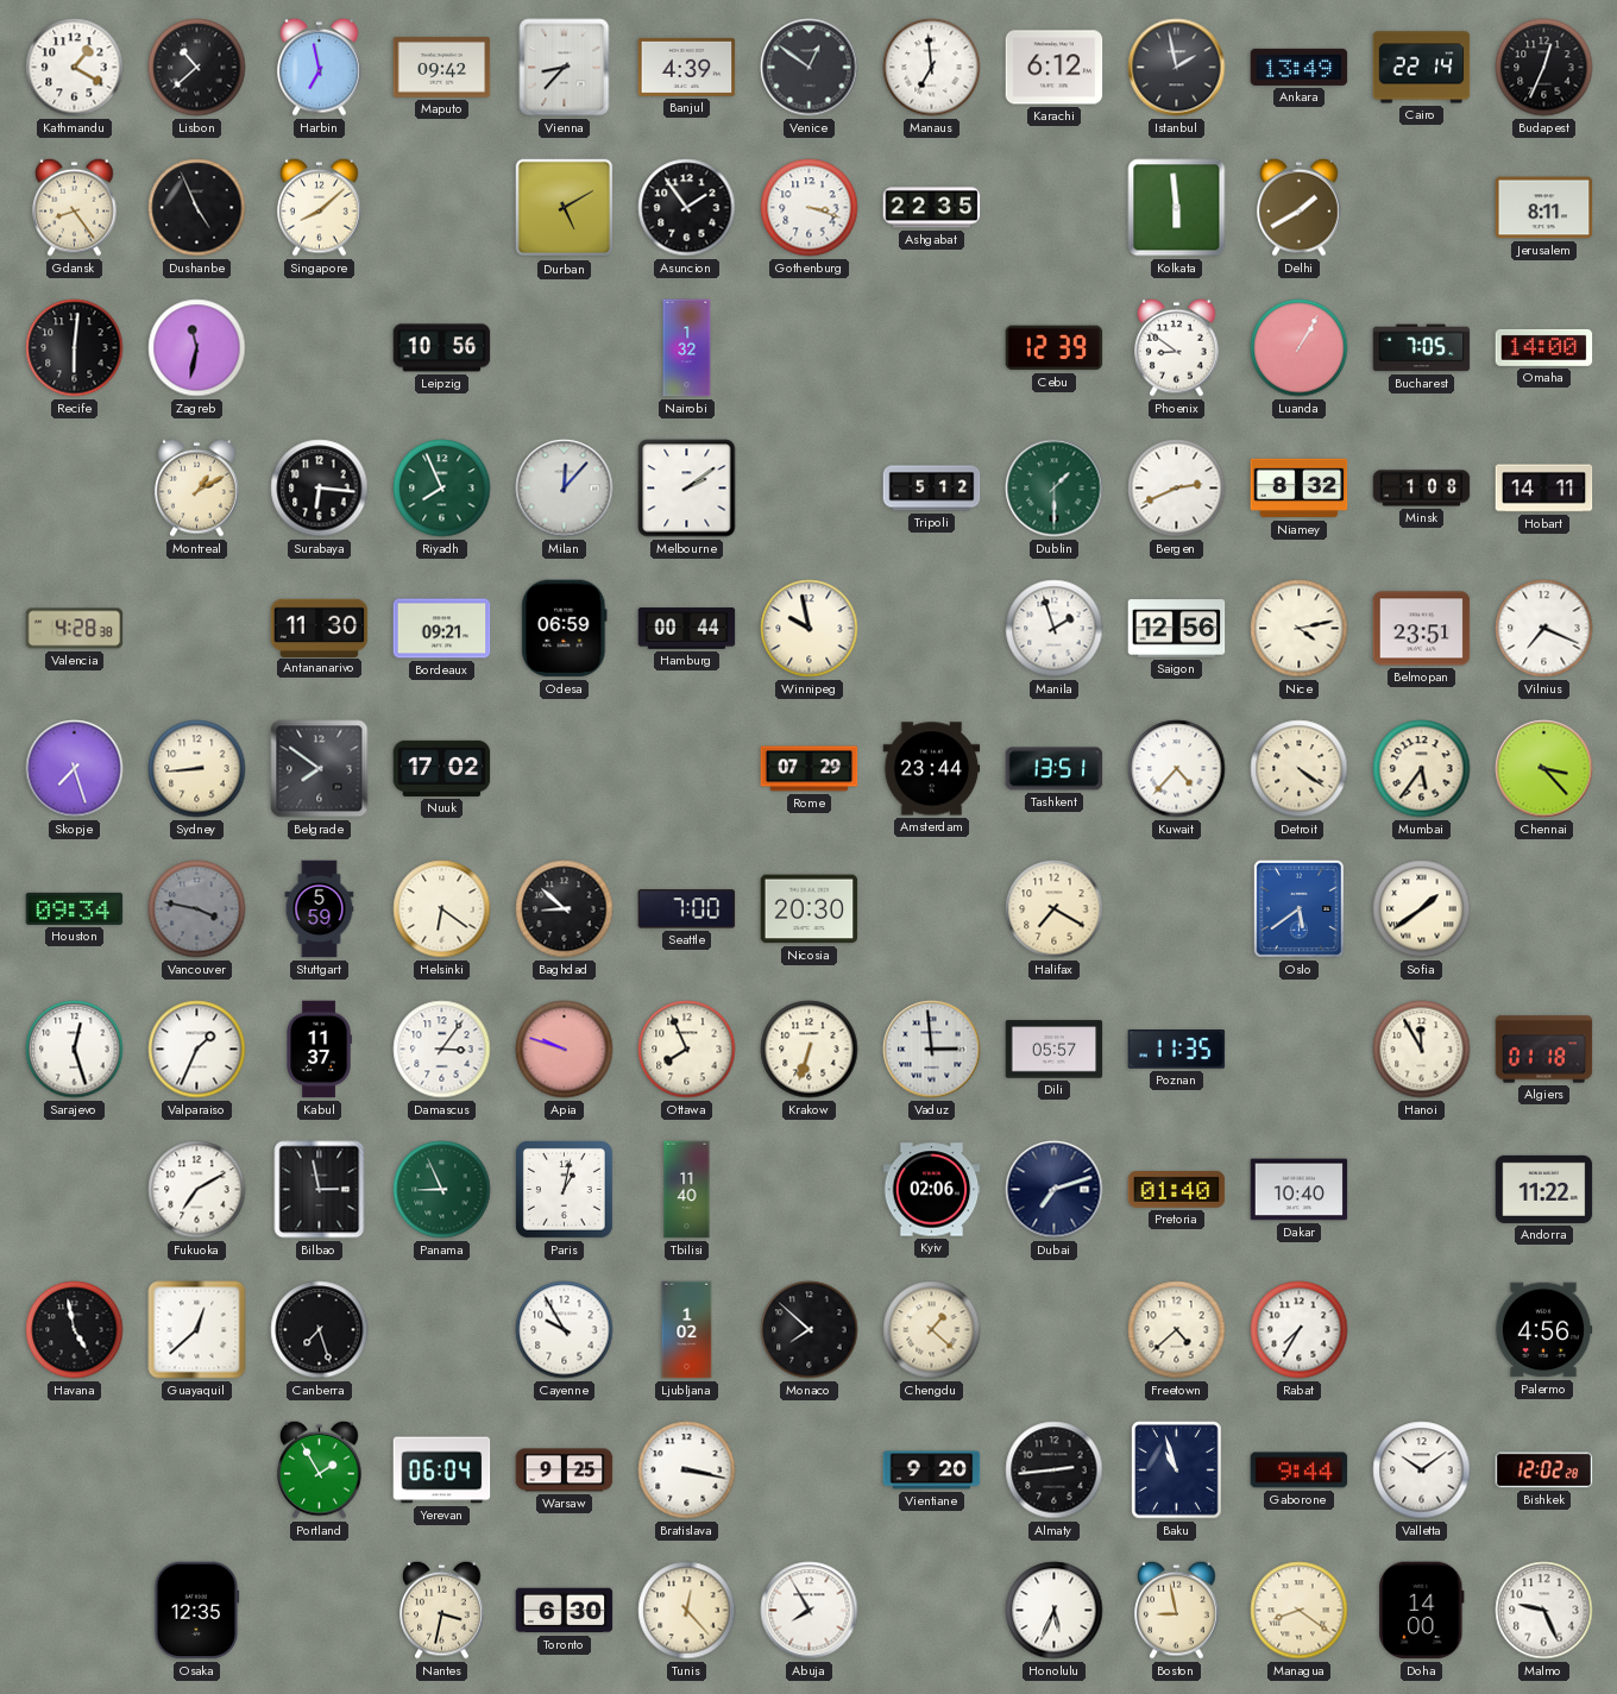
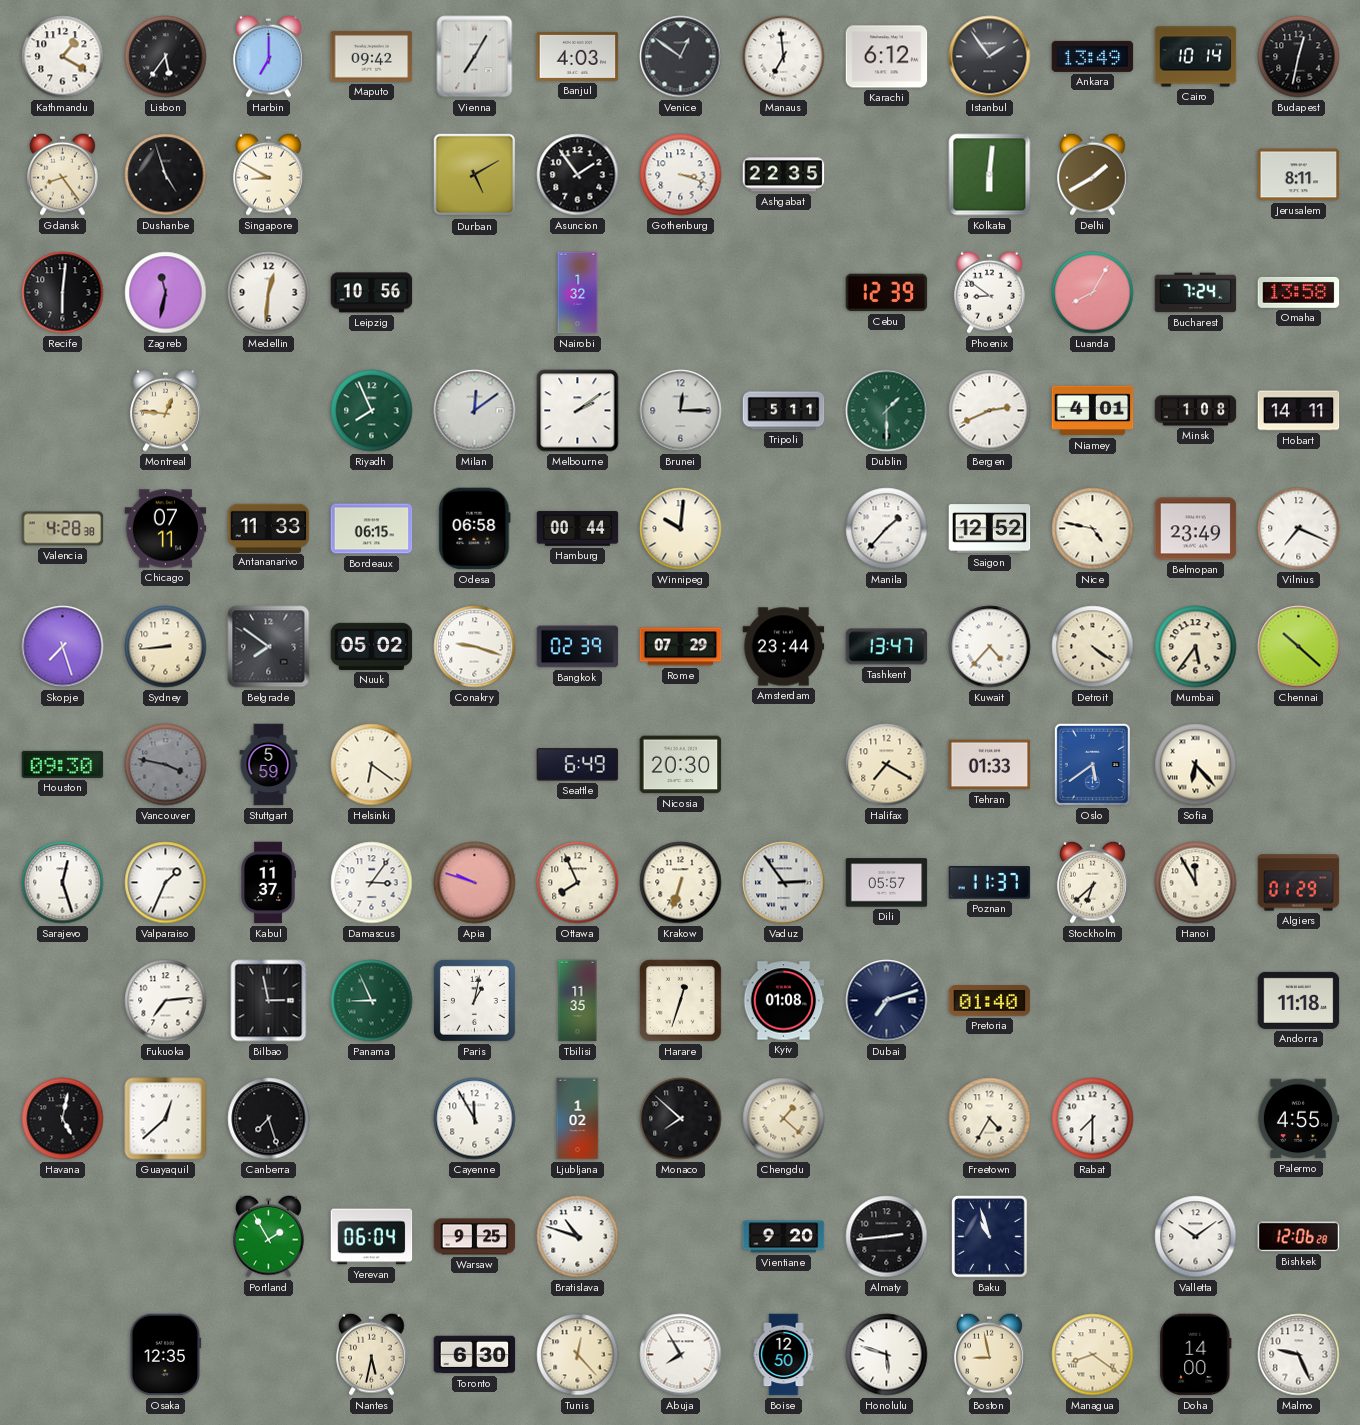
Lisbon: 10:38 -> 5:36
Harbin: 6:58 -> 7:00
Vienna: 8:37 -> 7:05
Banjul: 4:39 -> 4:03
Istanbul: 1:58 -> 1:54
Cairo: 22:14 -> 10:14
Budapest: 12:34 -> 12:32
Dushanbe: 4:56 -> 4:57
Singapore: 8:08 -> 8:50
Kolkata: 5:59 -> 6:01
Medellin: none -> 12:31
Luanda: 1:05 -> 8:05
Bucharest: 7:05 -> 7:24
Omaha: 14:00 -> 13:58
Montreal: 1:10 -> 12:46
Surabaya: 6:16 -> none
Milan: 12:07 -> 12:09
Brunei: none -> 12:15
Tripoli: 5:12 -> 5:11
Niamey: 8:32 -> 4:01
Chicago: none -> 07:11
Antananarivo: 11:30 -> 11:33
Bordeaux: 09:21 -> 06:15
Odesa: 06:59 -> 06:58
Winnipeg: 9:58 -> 10:01
Manila: 1:57 -> 1:37
Saigon: 12:56 -> 12:52
Nice: 4:13 -> 4:47
Belmopan: 23:51 -> 23:49
Nuuk: 17:02 -> 05:02
Conakry: none -> 9:18
Bangkok: none -> 02:39
Tashkent: 13:51 -> 13:47
Chennai: 3:23 -> 10:22
Houston: 09:34 -> 09:30
Baghdad: 8:52 -> none
Seattle: 7:00 -> 6:49
Tehran: none -> 01:33
Sofia: 1:39 -> 6:23
Vaduz: 2:59 -> 2:54
Poznan: 11:35 -> 11:37
Stockholm: none -> 6:38
Algiers: 01:18 -> 01:29
Fukuoka: 7:10 -> 7:14
Tbilisi: 11:40 -> 11:35
Harare: none -> 12:33
Kyiv: 02:06 -> 01:08
Dakar: 10:40 -> none
Andorra: 11:22 -> 11:18
Havana: 4:58 -> 5:02
Cayenne: 9:55 -> 11:55
Freetown: 4:38 -> 4:35
Rabat: 7:35 -> 7:30
Palermo: 4:56 -> 4:55
Bratislava: 3:17 -> 10:48
Gaborone: 9:44 -> none
Bishkek: 12:02 -> 12:06
Nantes: 3:32 -> 5:32
Boise: none -> 12:50
Honolulu: 5:34 -> 5:48
